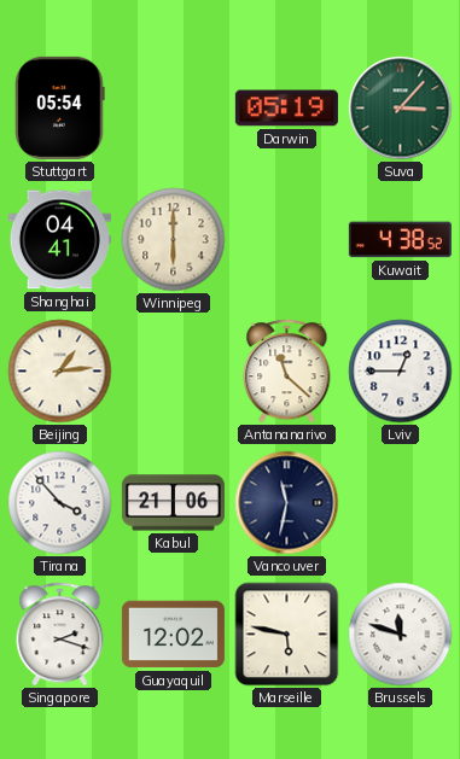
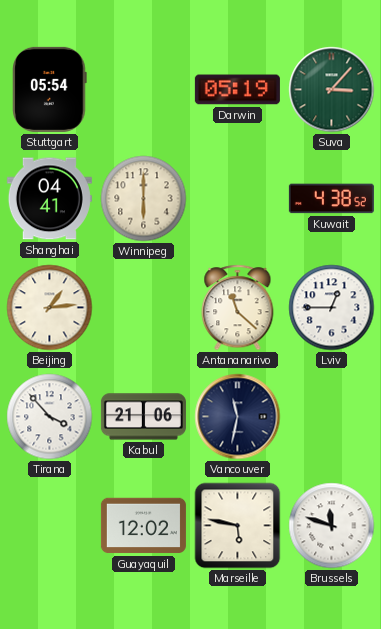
Singapore: 2:18 -> none
